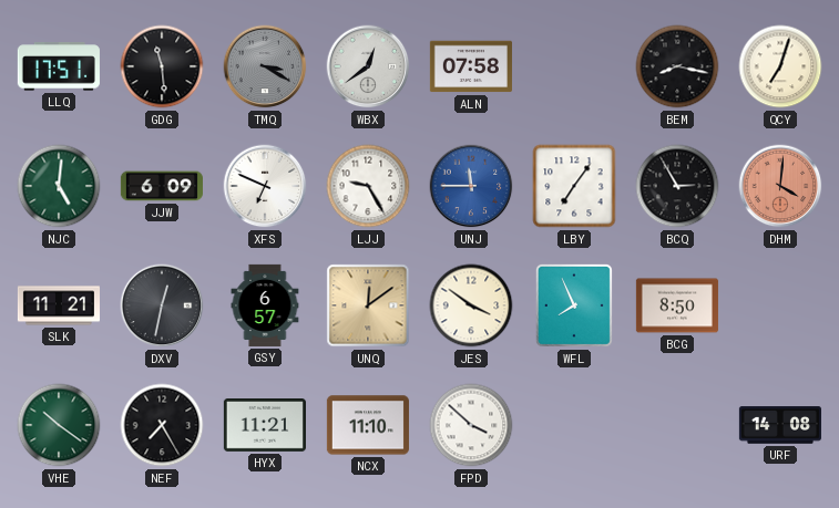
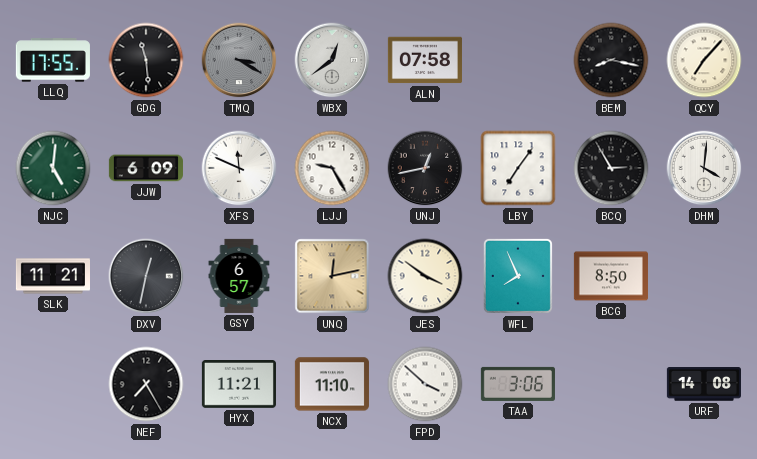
LLQ: 17:51 -> 17:55
QCY: 7:03 -> 7:07
XFS: 6:49 -> 11:49
UNJ: 11:45 -> 12:43
UNJ dial: blue -> black
DHM dial: salmon -> white
UNQ: 12:09 -> 12:13
VHE: 10:21 -> none
TAA: none -> 3:06
